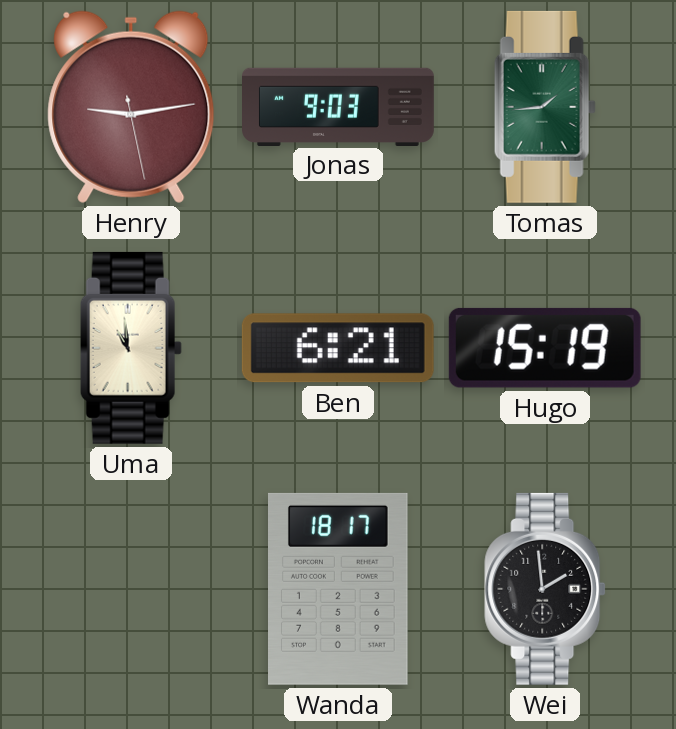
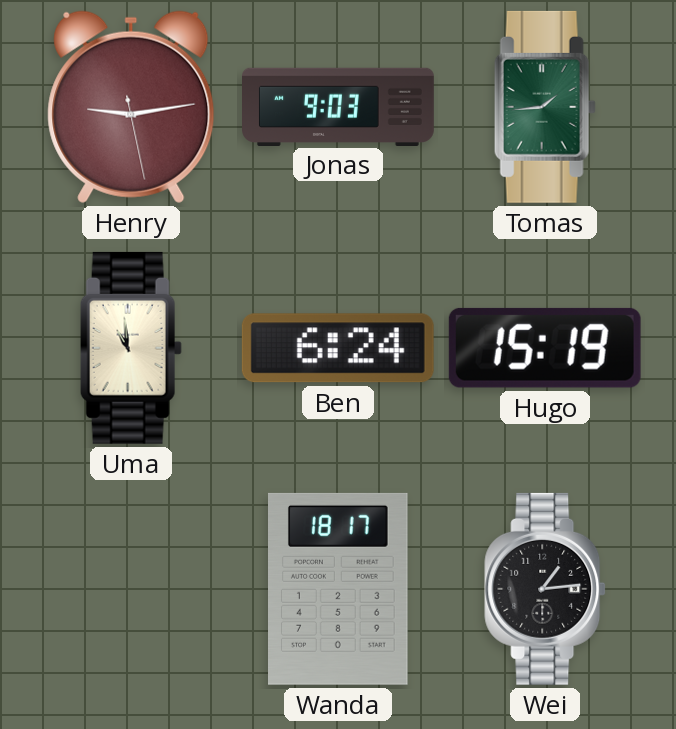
Ben: 6:21 -> 6:24
Wei: 1:59 -> 1:14
